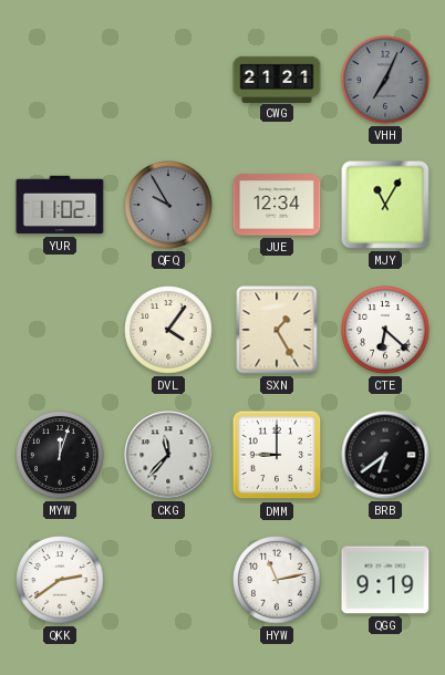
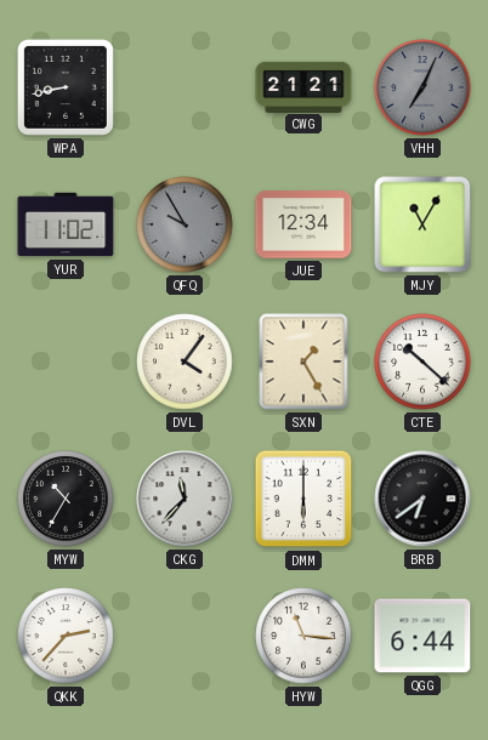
WPA: none -> 8:43
CTE: 6:22 -> 10:22
MYW: 12:03 -> 10:35
DMM: 9:00 -> 6:00
QKK: 2:39 -> 2:37
HYW: 11:13 -> 11:16
QGG: 9:19 -> 6:44
